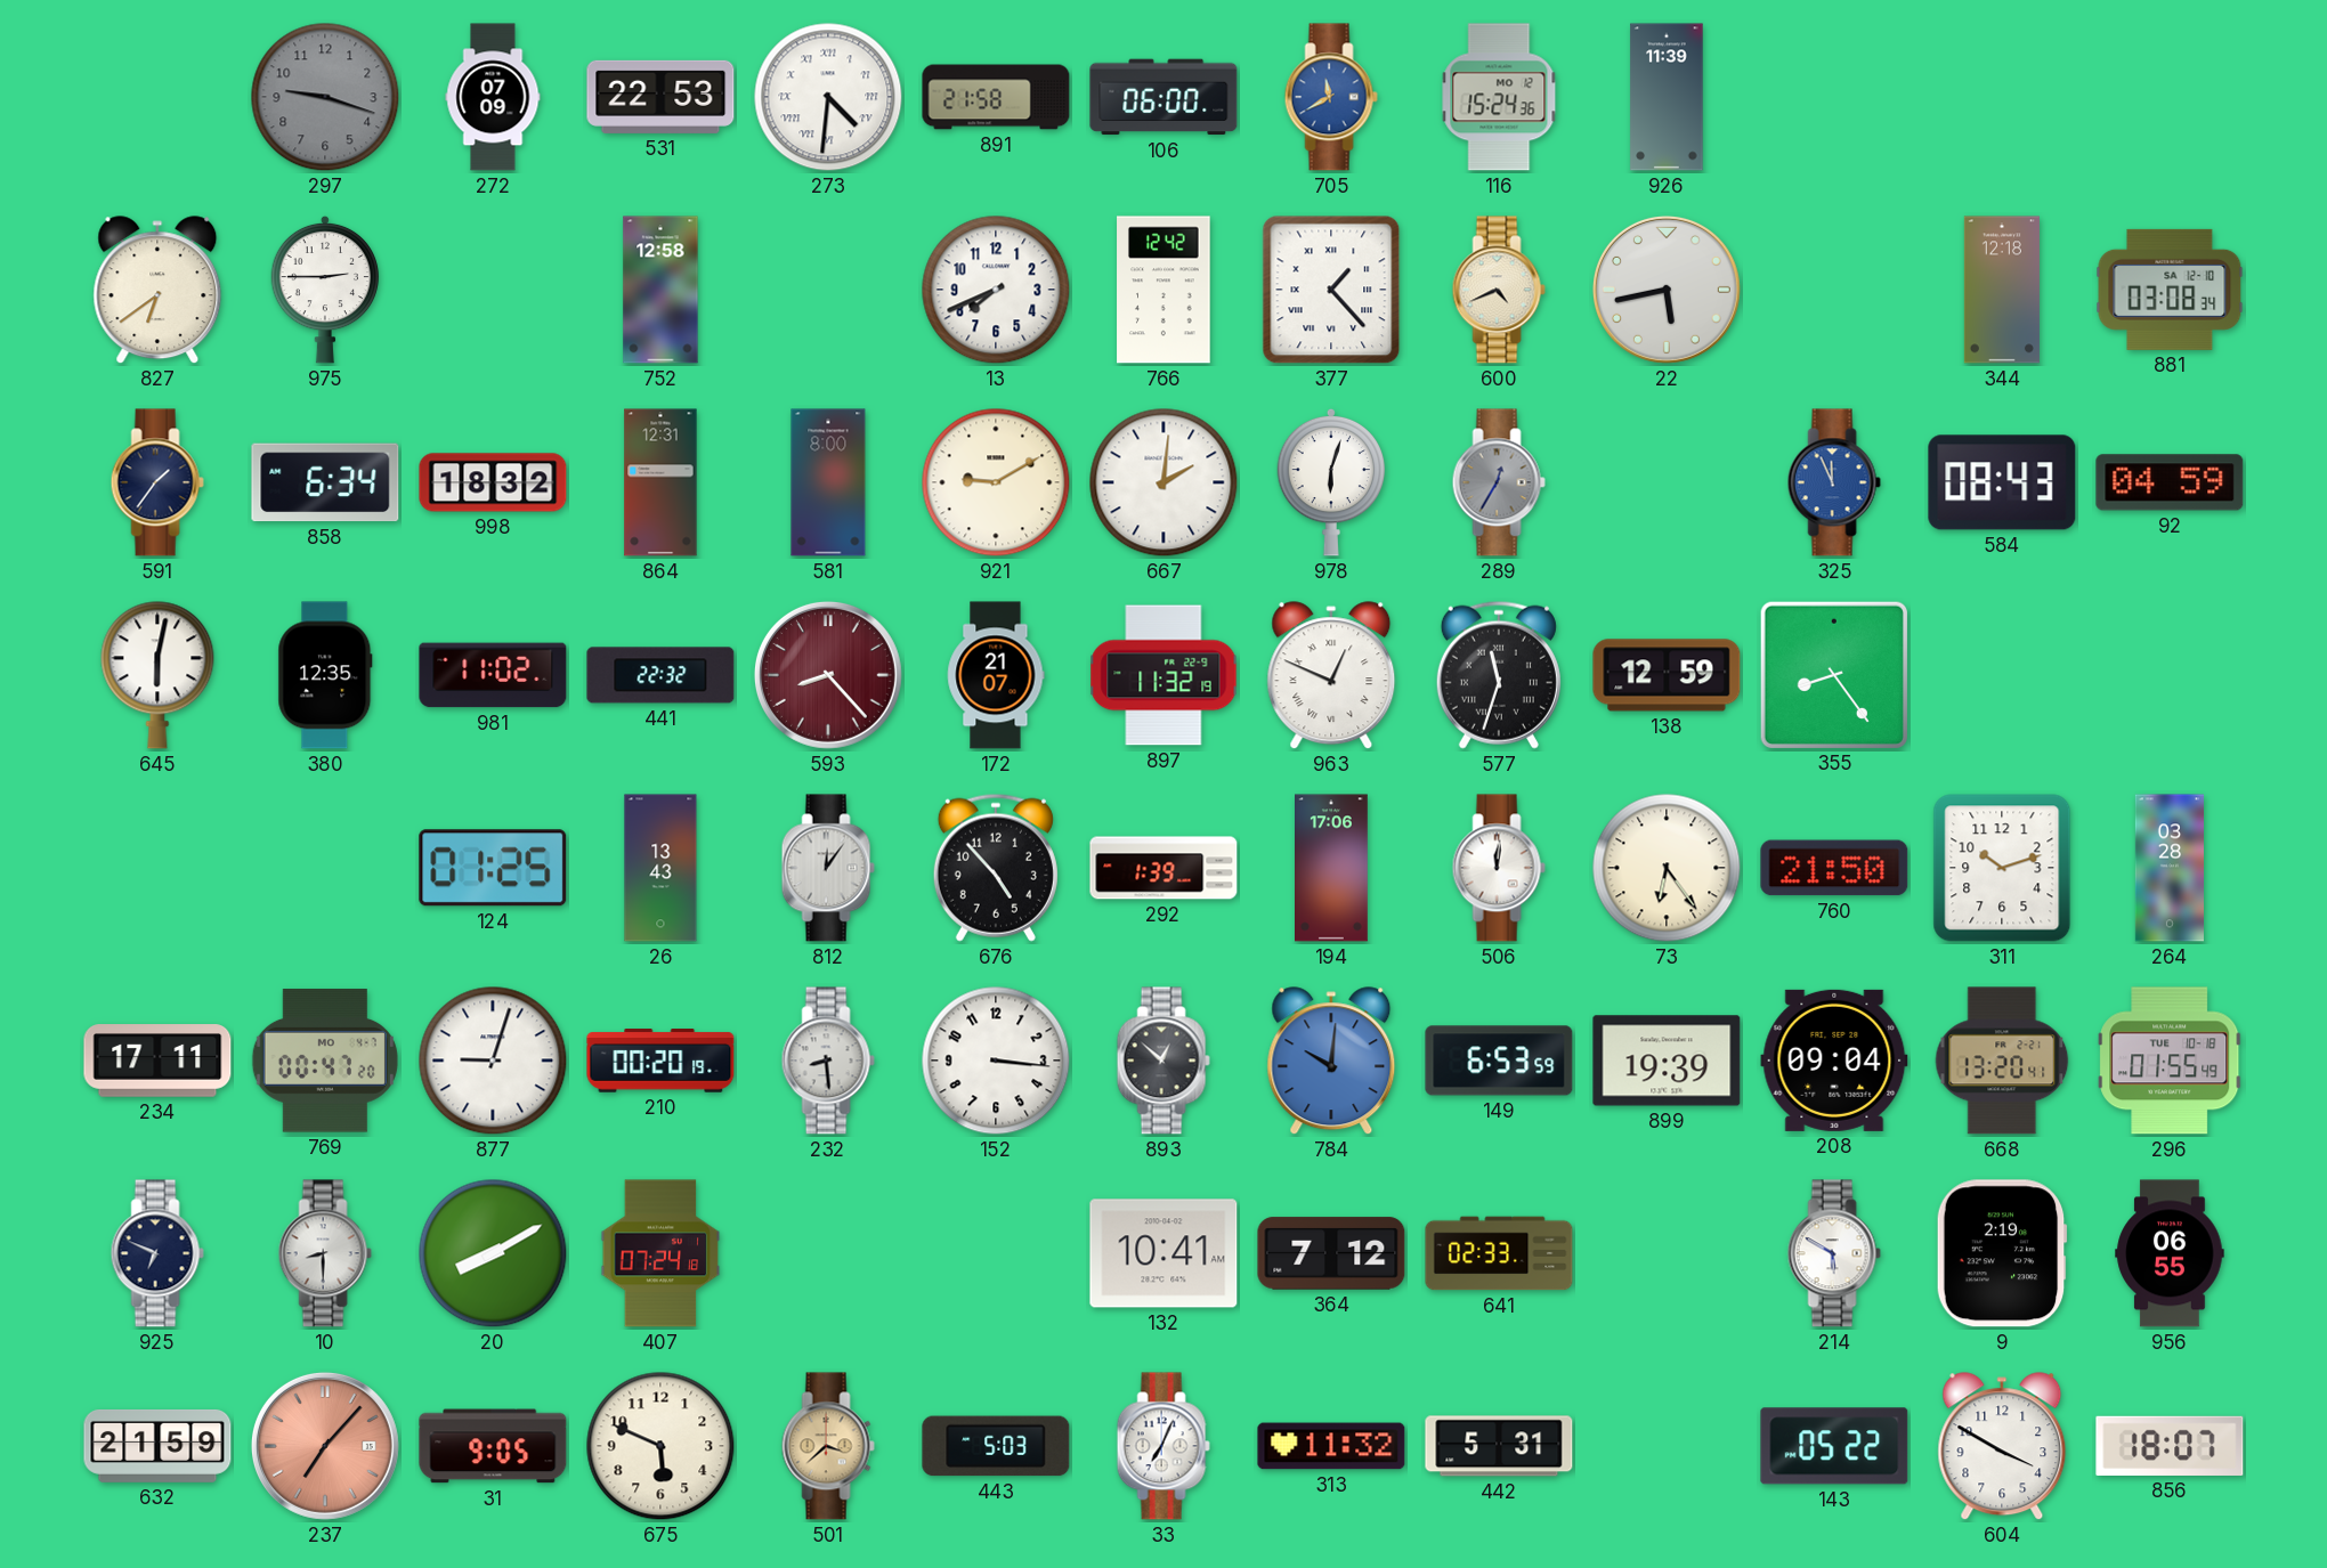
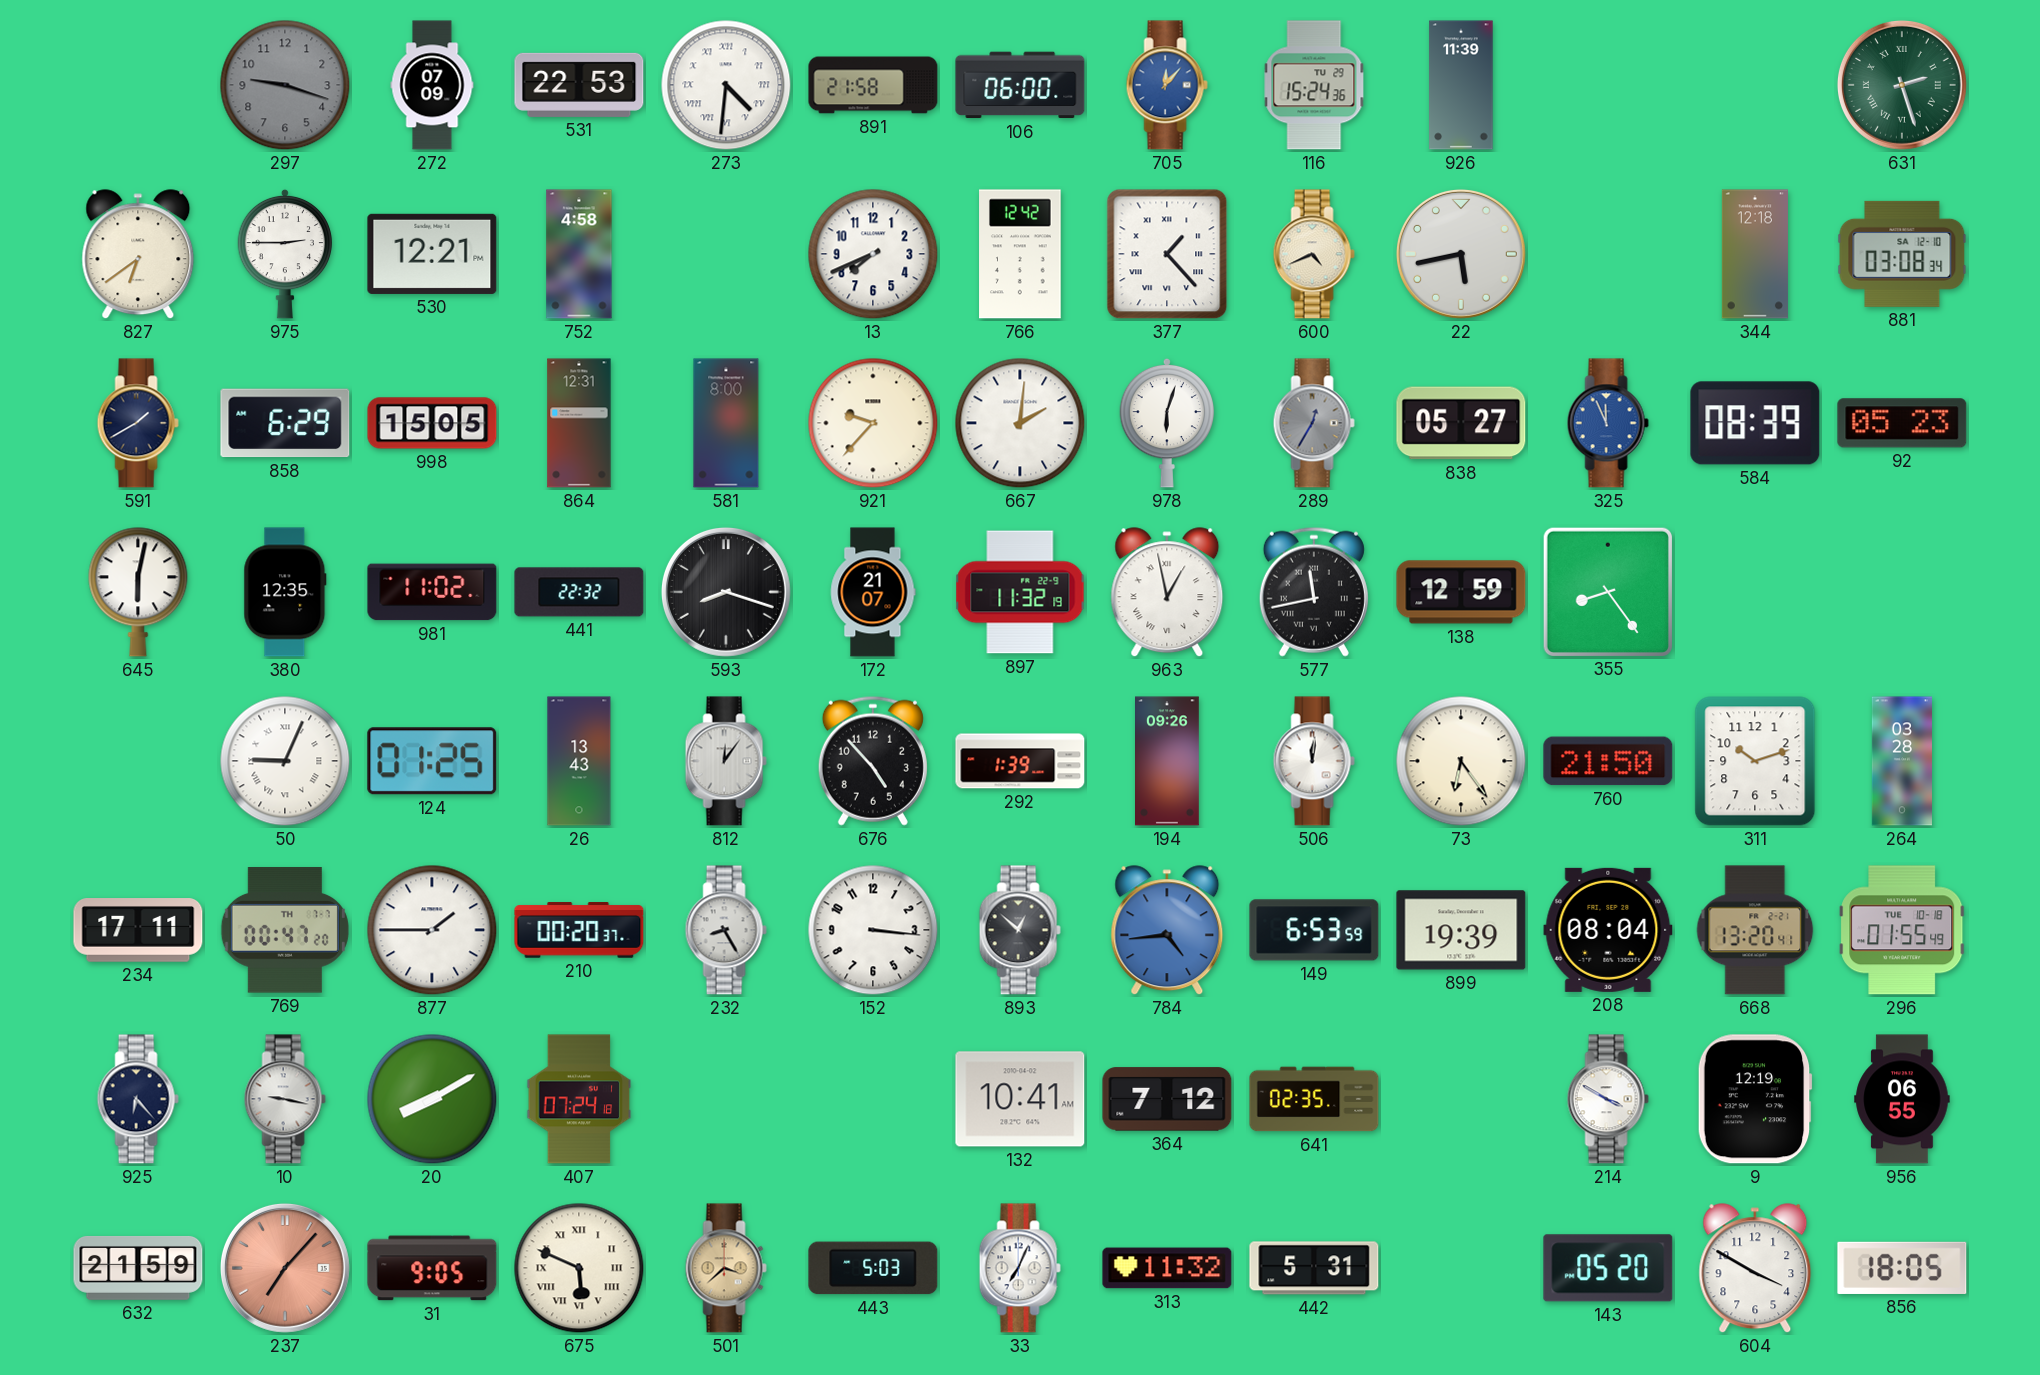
705: 11:40 -> 12:07
116 date: MO 12 -> TU 29
631: none -> 2:27
530: none -> 12:21
752: 12:58 -> 4:58
591: 1:36 -> 1:40
858: 6:34 -> 6:29
998: 18:32 -> 15:05
921: 9:10 -> 9:37
838: none -> 05:27
584: 08:43 -> 08:39
92: 04:59 -> 05:23
593: 8:23 -> 8:18
593 dial: burgundy -> black
963: 12:49 -> 12:58
577: 11:33 -> 11:43
50: none -> 9:04
194: 17:06 -> 09:26
769 date: MO 4-7 -> TH 7-7
877: 9:03 -> 1:45
210: 00:20:19 -> 00:20:37
232: 8:29 -> 8:25
784: 10:01 -> 4:44
208: 09:04 -> 08:04
925: 6:49 -> 6:23
10: 8:30 -> 9:17
641: 02:33 -> 02:35
214: 5:50 -> 3:50
9: 2:19 -> 12:19
675 numerals: Arabic -> Roman
143: 05:22 -> 05:20
856: 18:07 -> 18:05
